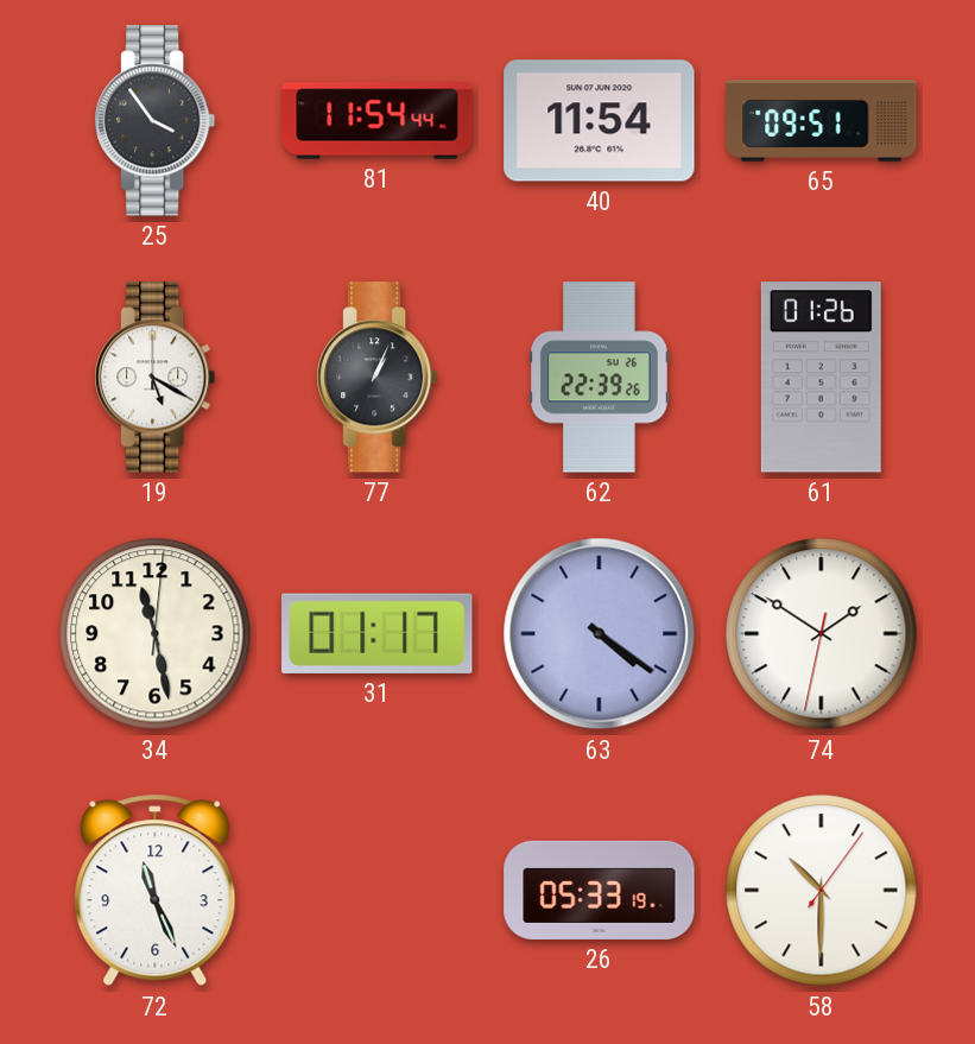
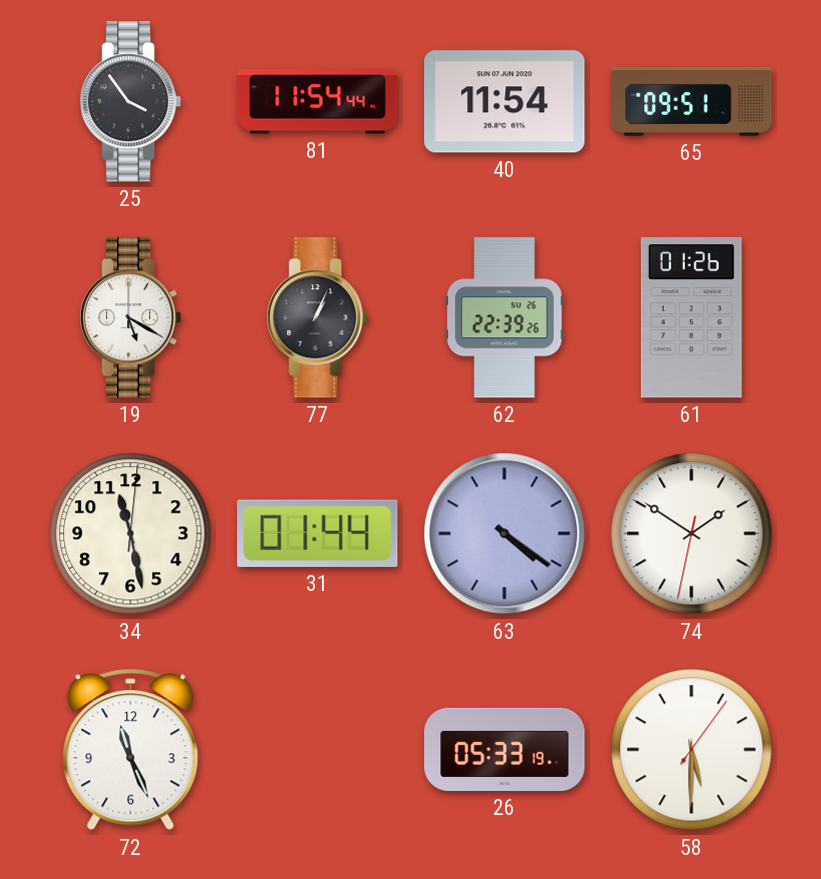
31: 01:17 -> 01:44
58: 10:30 -> 5:30
